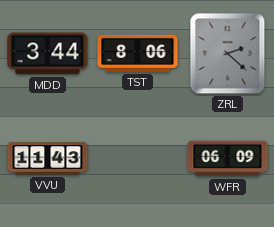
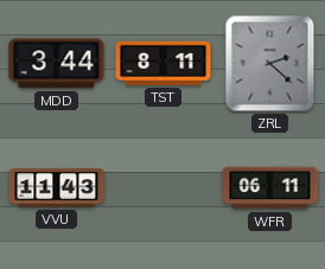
TST: 8:06 -> 8:11
WFR: 06:09 -> 06:11
